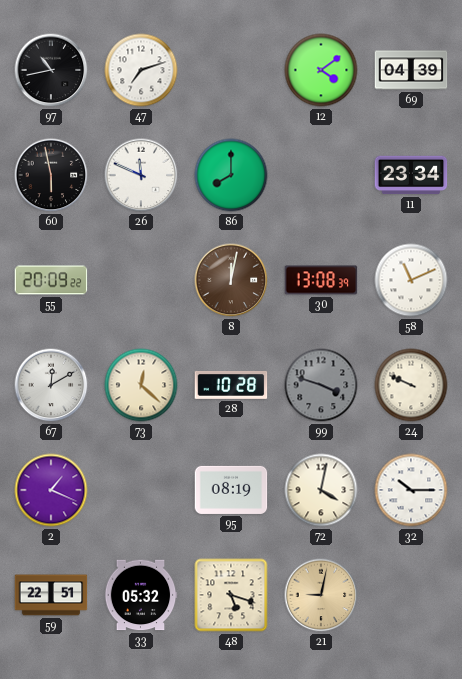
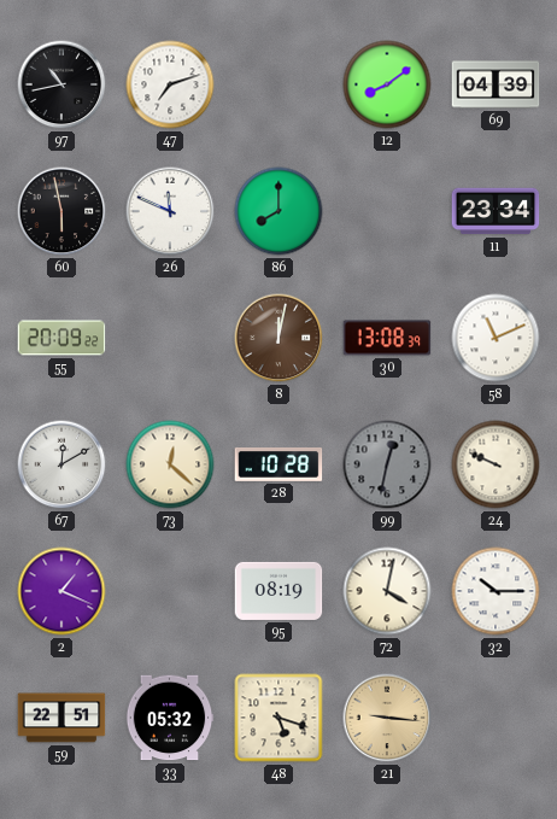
12: 4:09 -> 8:09
99: 3:48 -> 12:32
21: 9:02 -> 9:16
